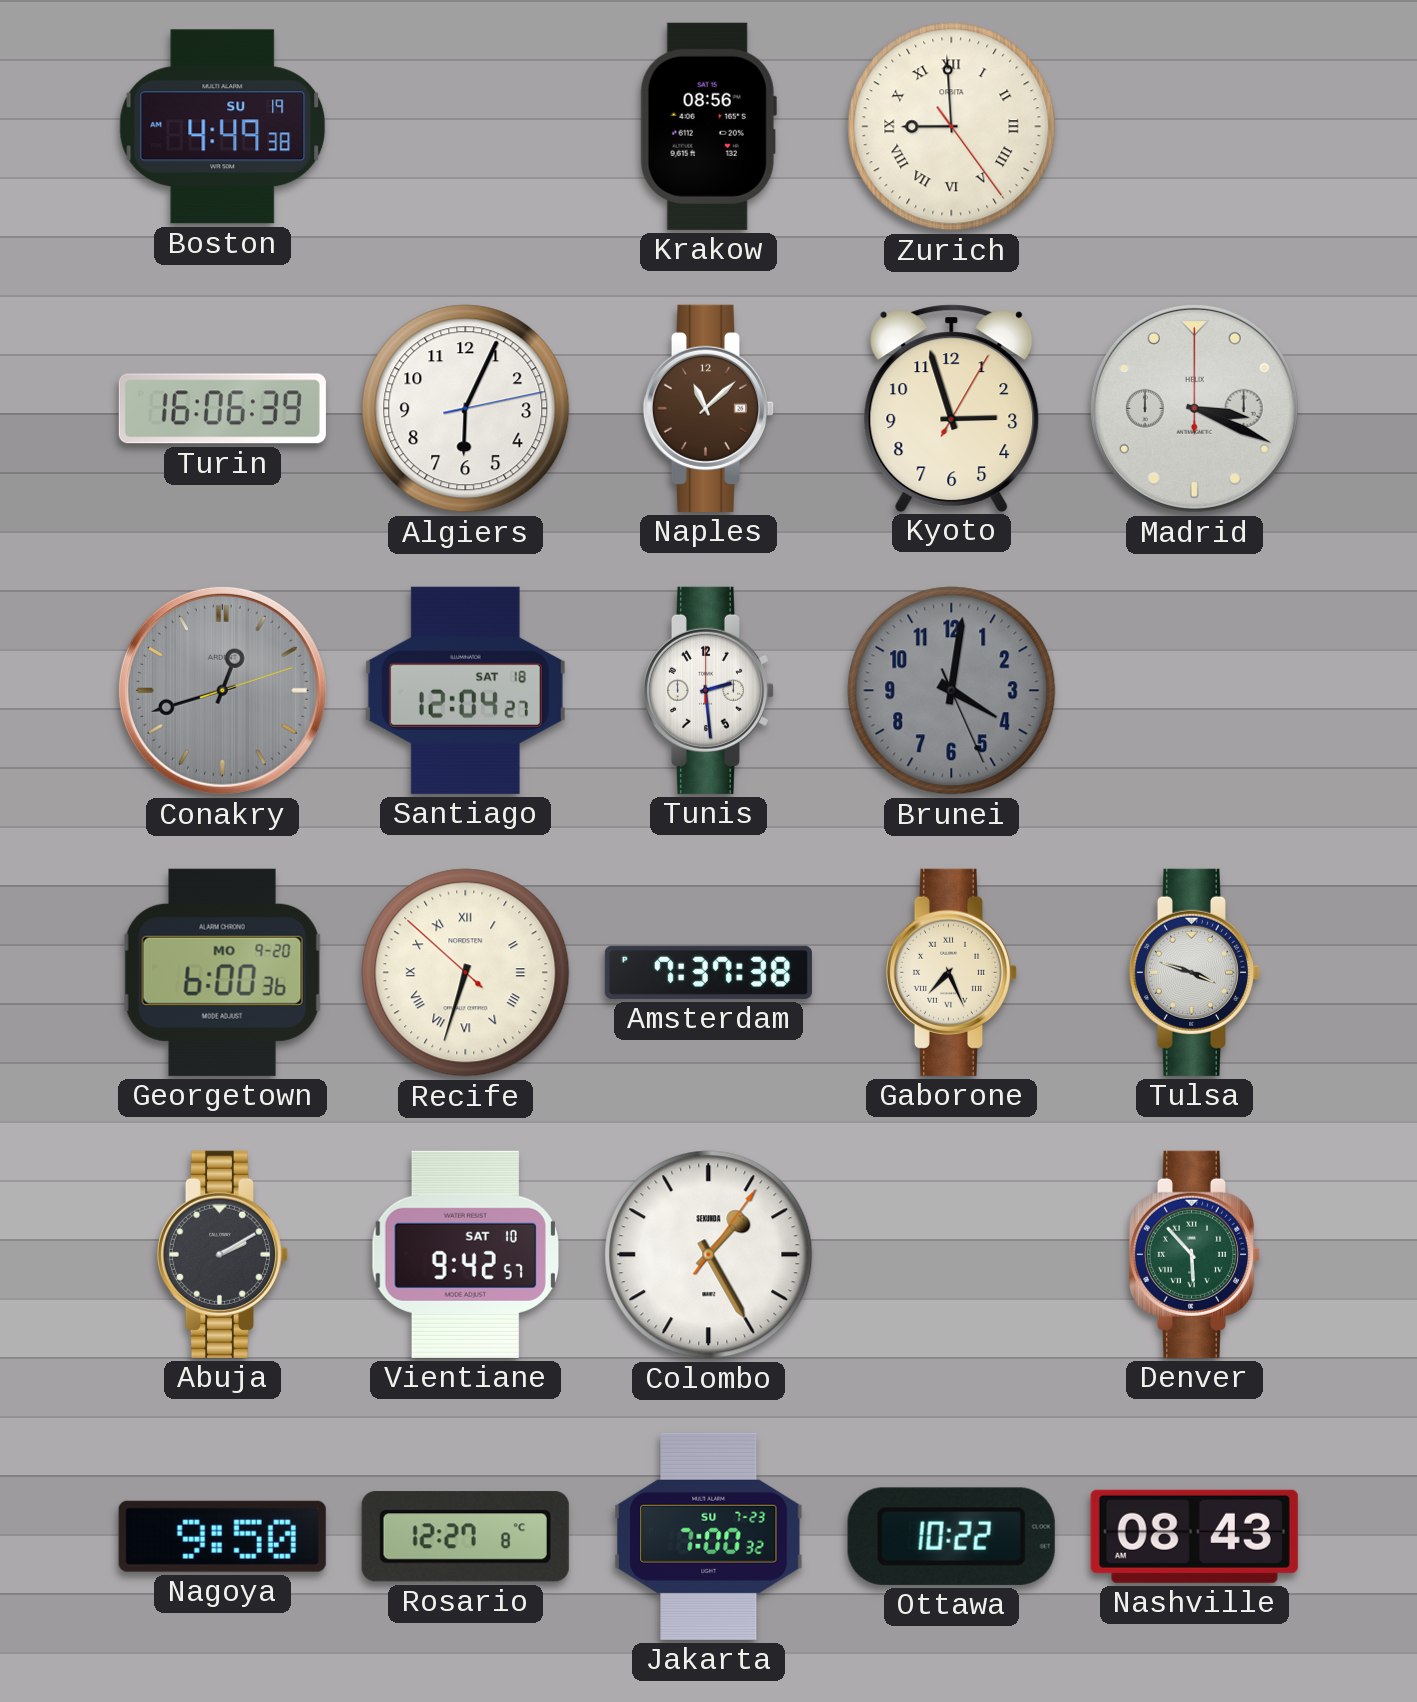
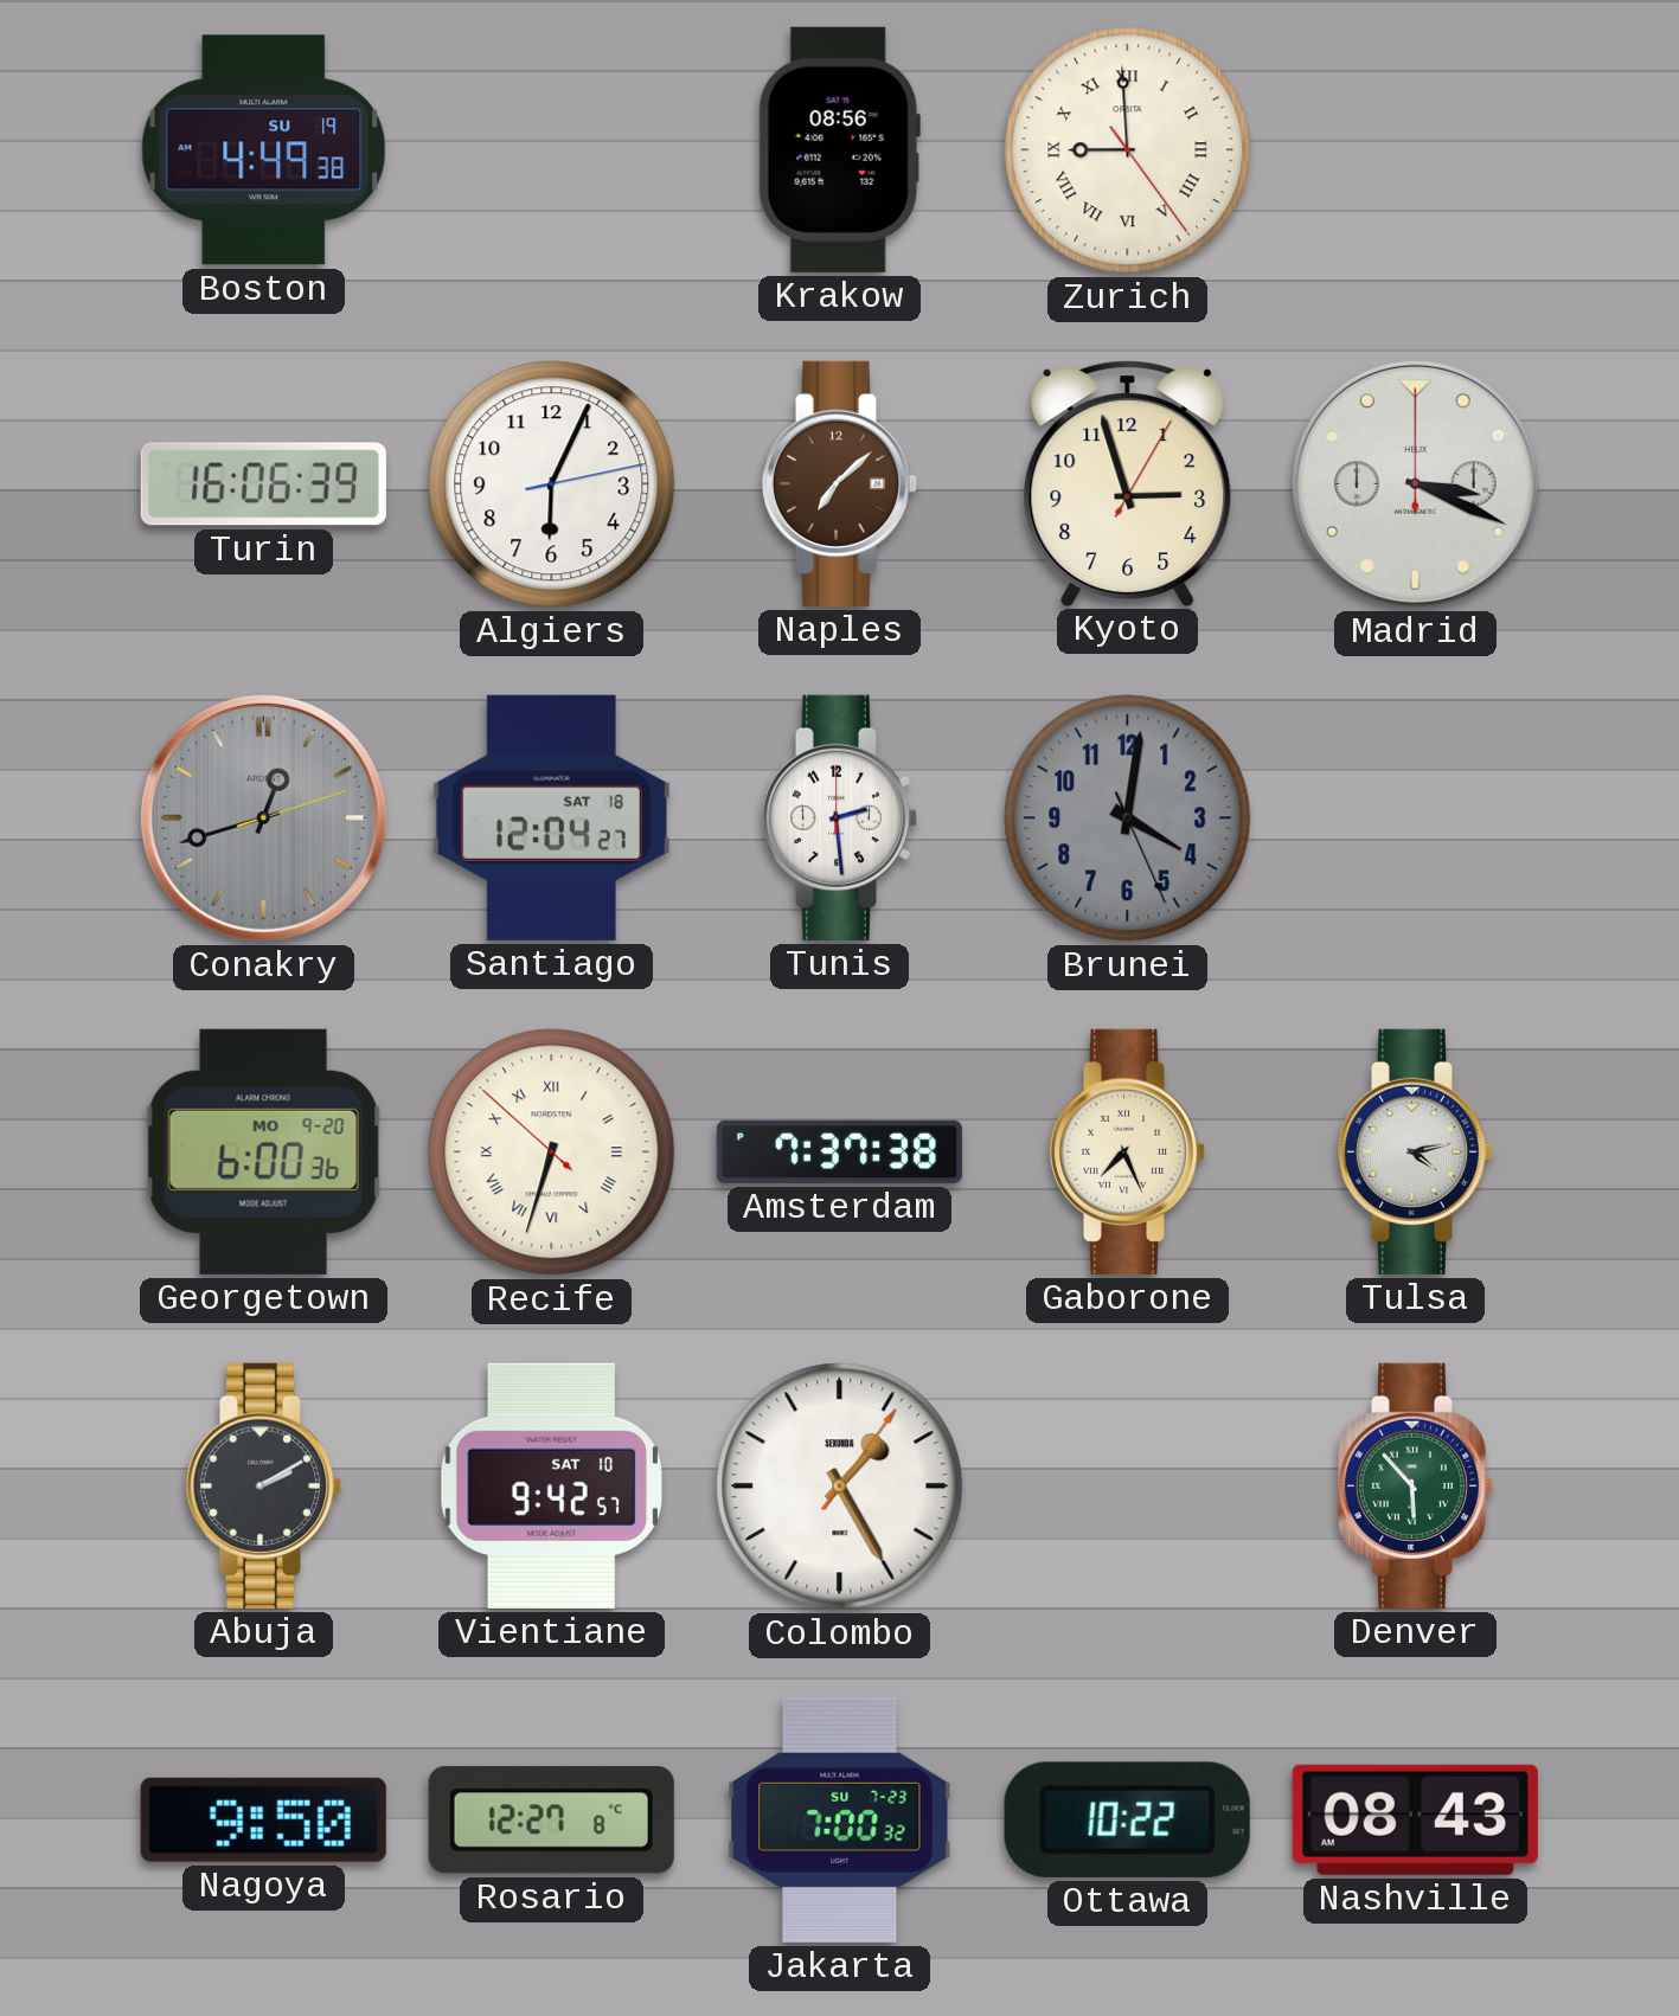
Naples: 11:08 -> 7:08
Tulsa: 3:48 -> 4:13
